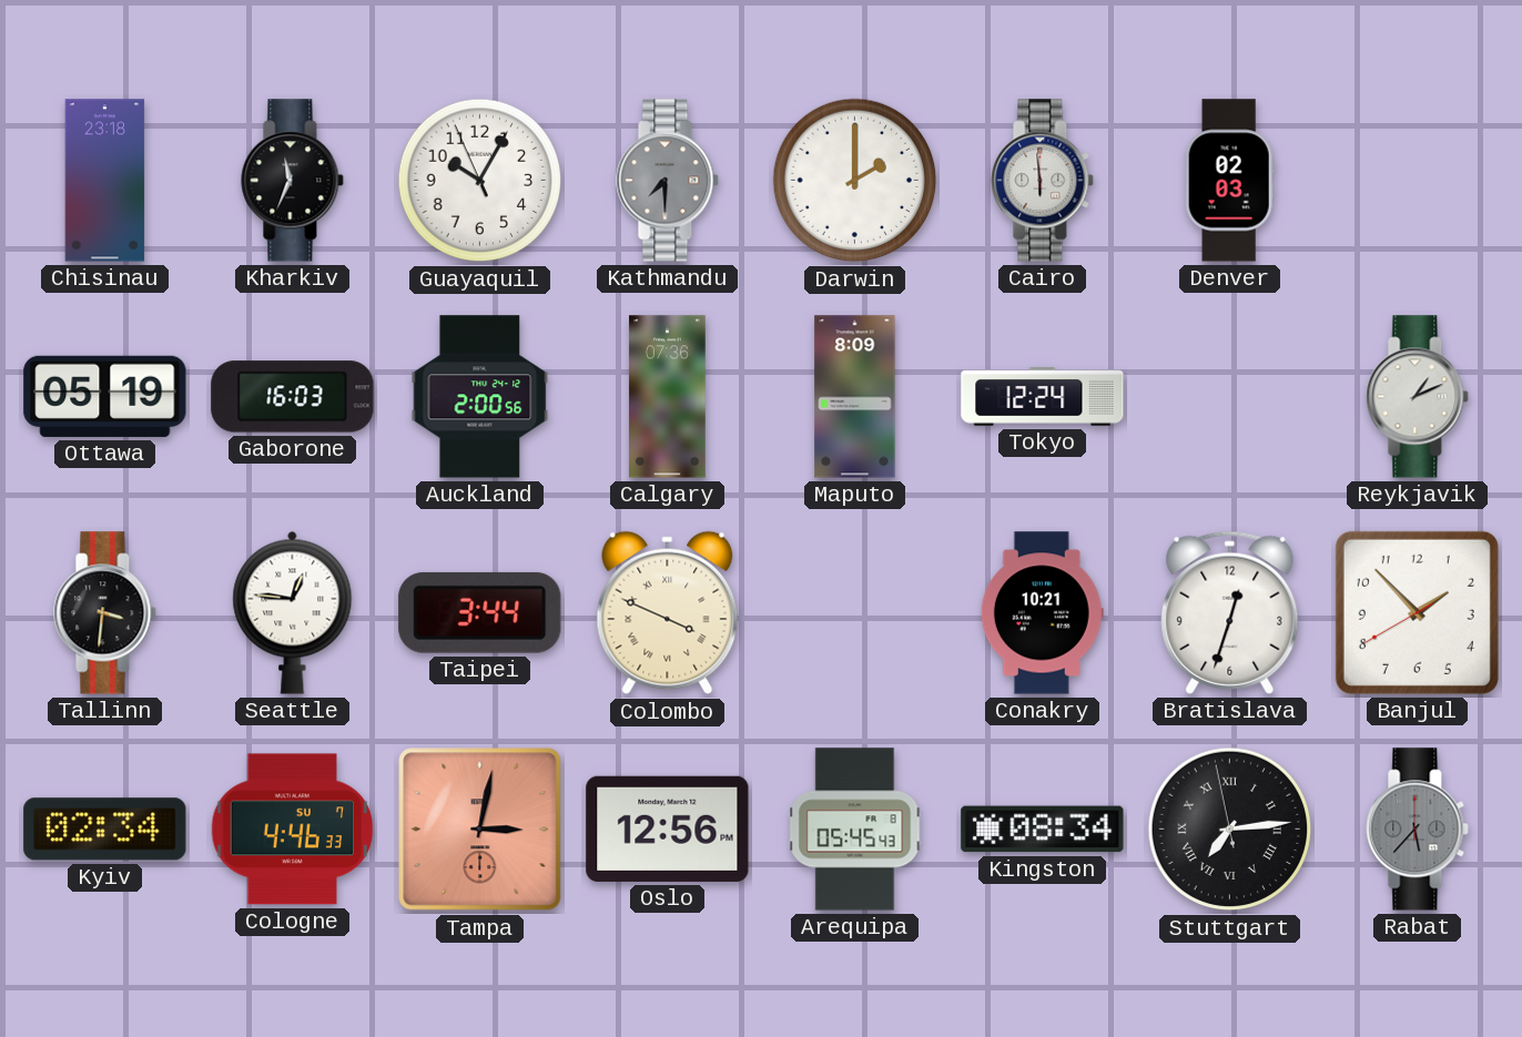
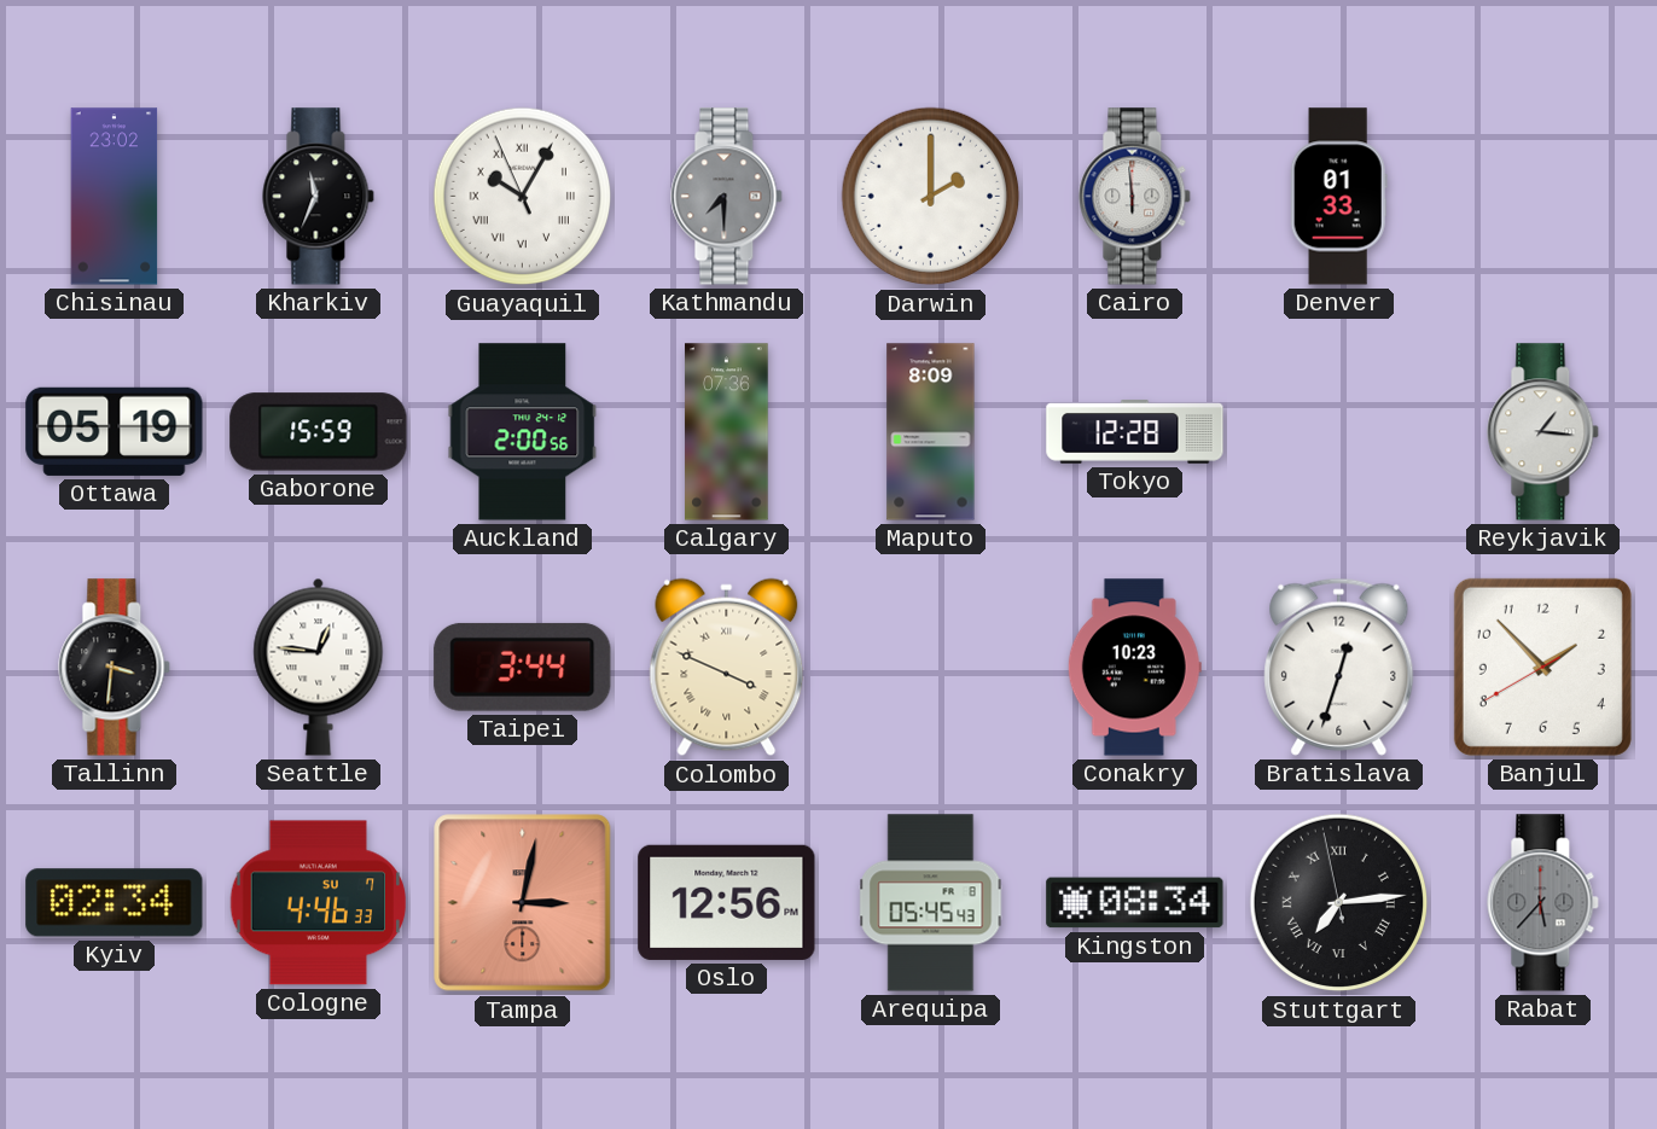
Chisinau: 23:18 -> 23:02
Guayaquil numerals: Arabic -> Roman
Denver: 02:03 -> 01:33
Gaborone: 16:03 -> 15:59
Tokyo: 12:24 -> 12:28
Reykjavik: 1:11 -> 1:16
Conakry: 10:21 -> 10:23
